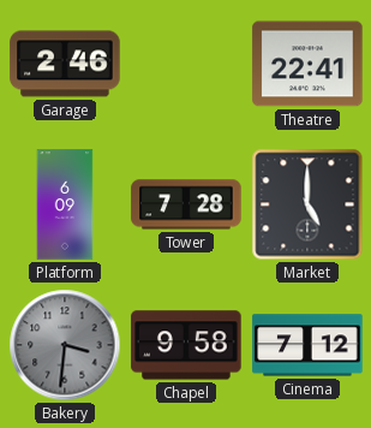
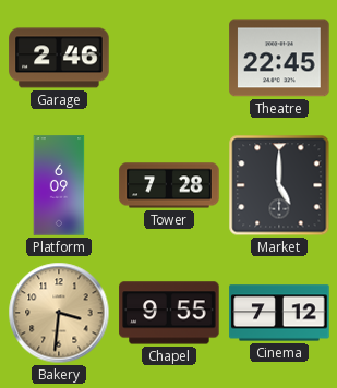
Theatre: 22:41 -> 22:45
Bakery dial: grey -> champagne
Chapel: 9:58 -> 9:55
